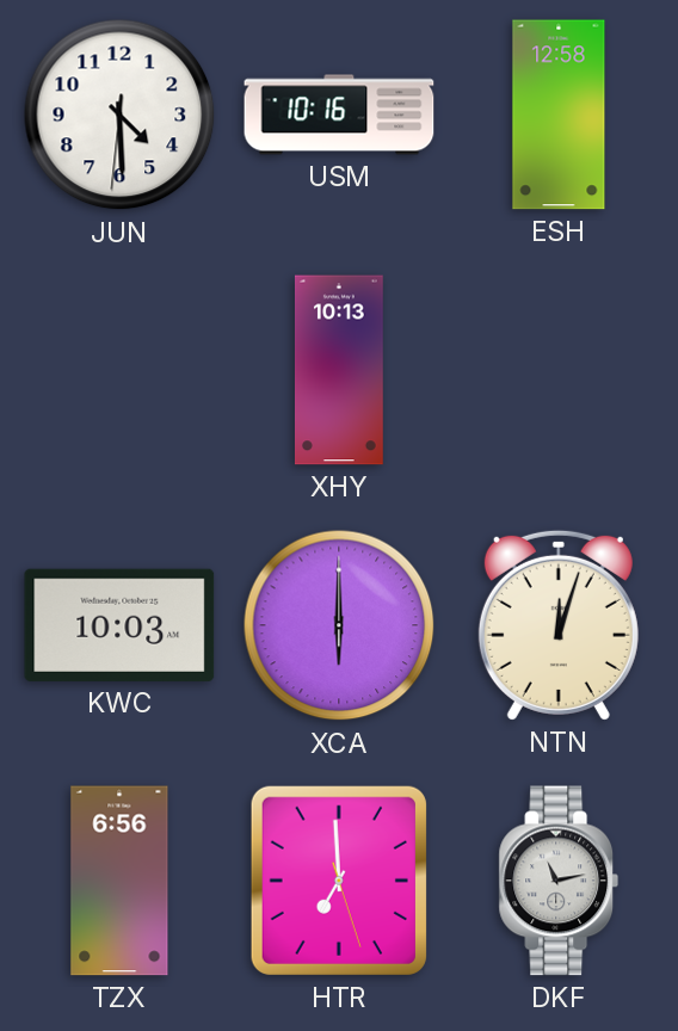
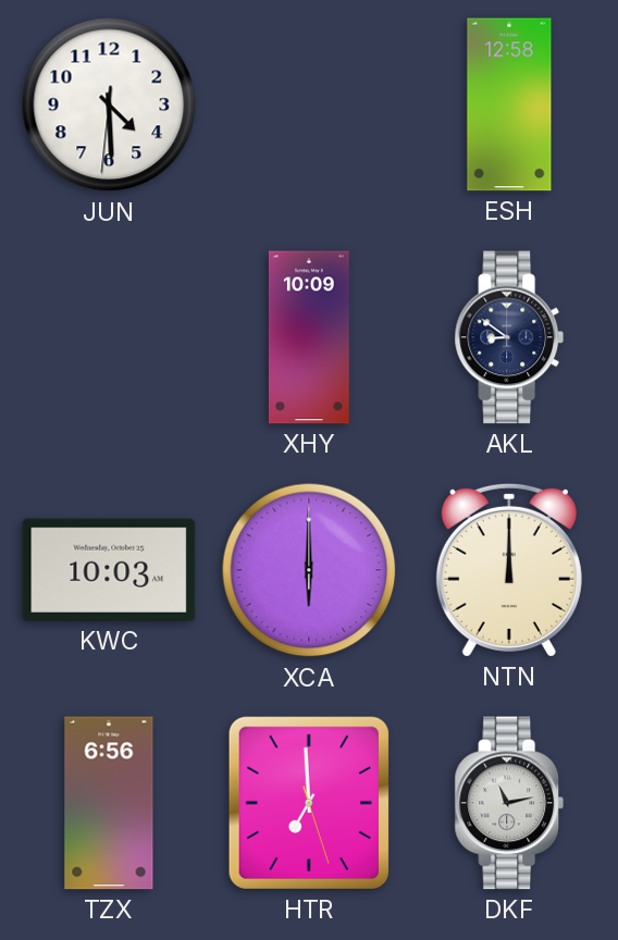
USM: 10:16 -> none
XHY: 10:13 -> 10:09
AKL: none -> 8:51
NTN: 12:03 -> 12:00
